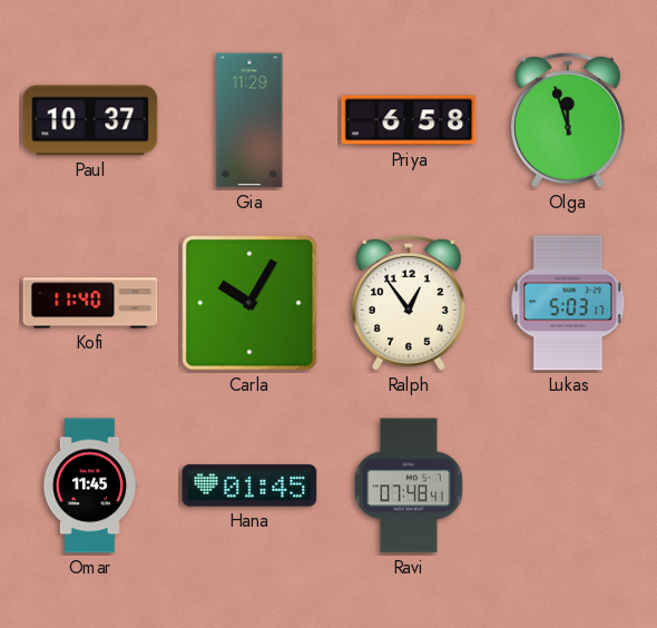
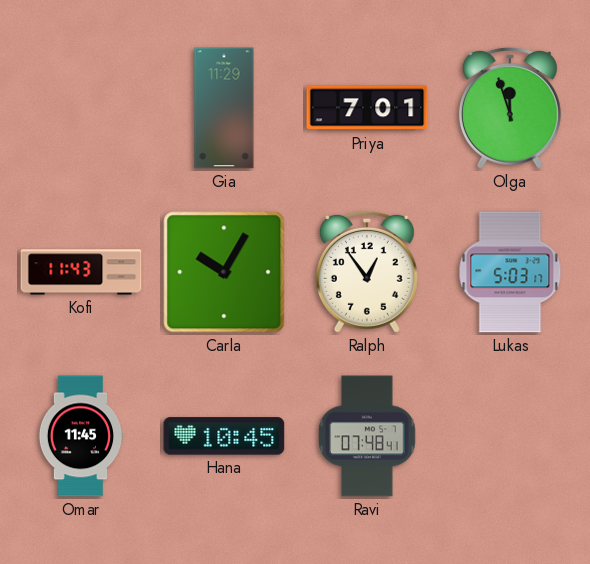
Paul: 10:37 -> none
Priya: 6:58 -> 7:01
Kofi: 11:40 -> 11:43
Hana: 01:45 -> 10:45
